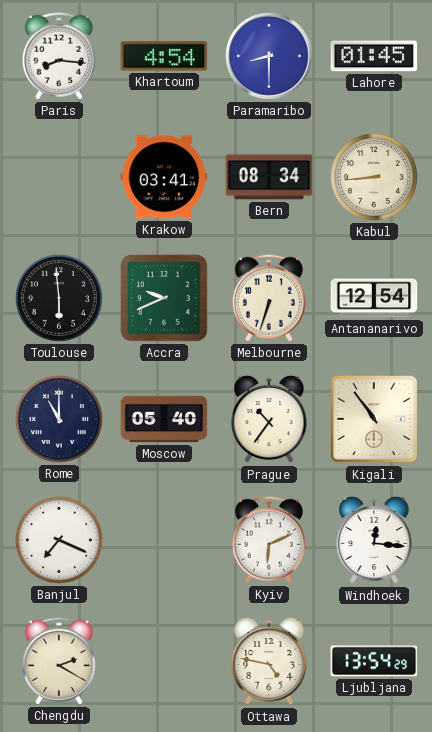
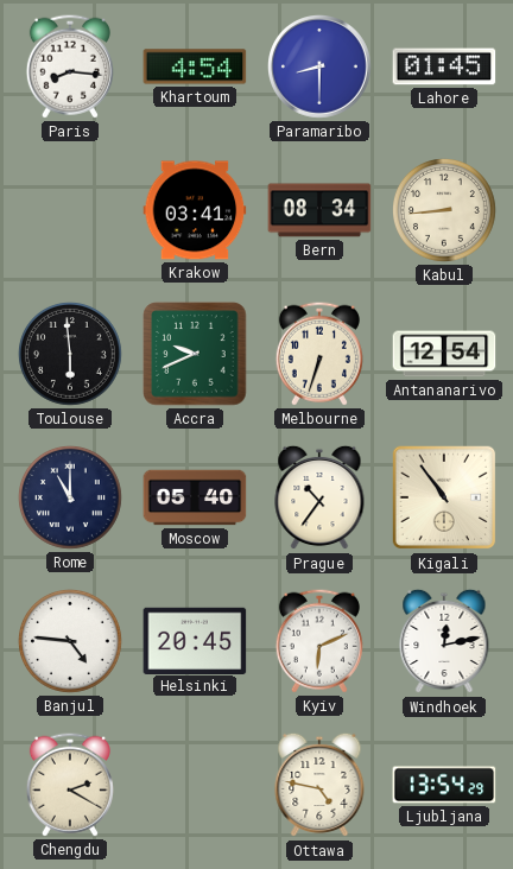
Banjul: 7:19 -> 4:46
Helsinki: none -> 20:45
Windhoek: 12:16 -> 12:13
